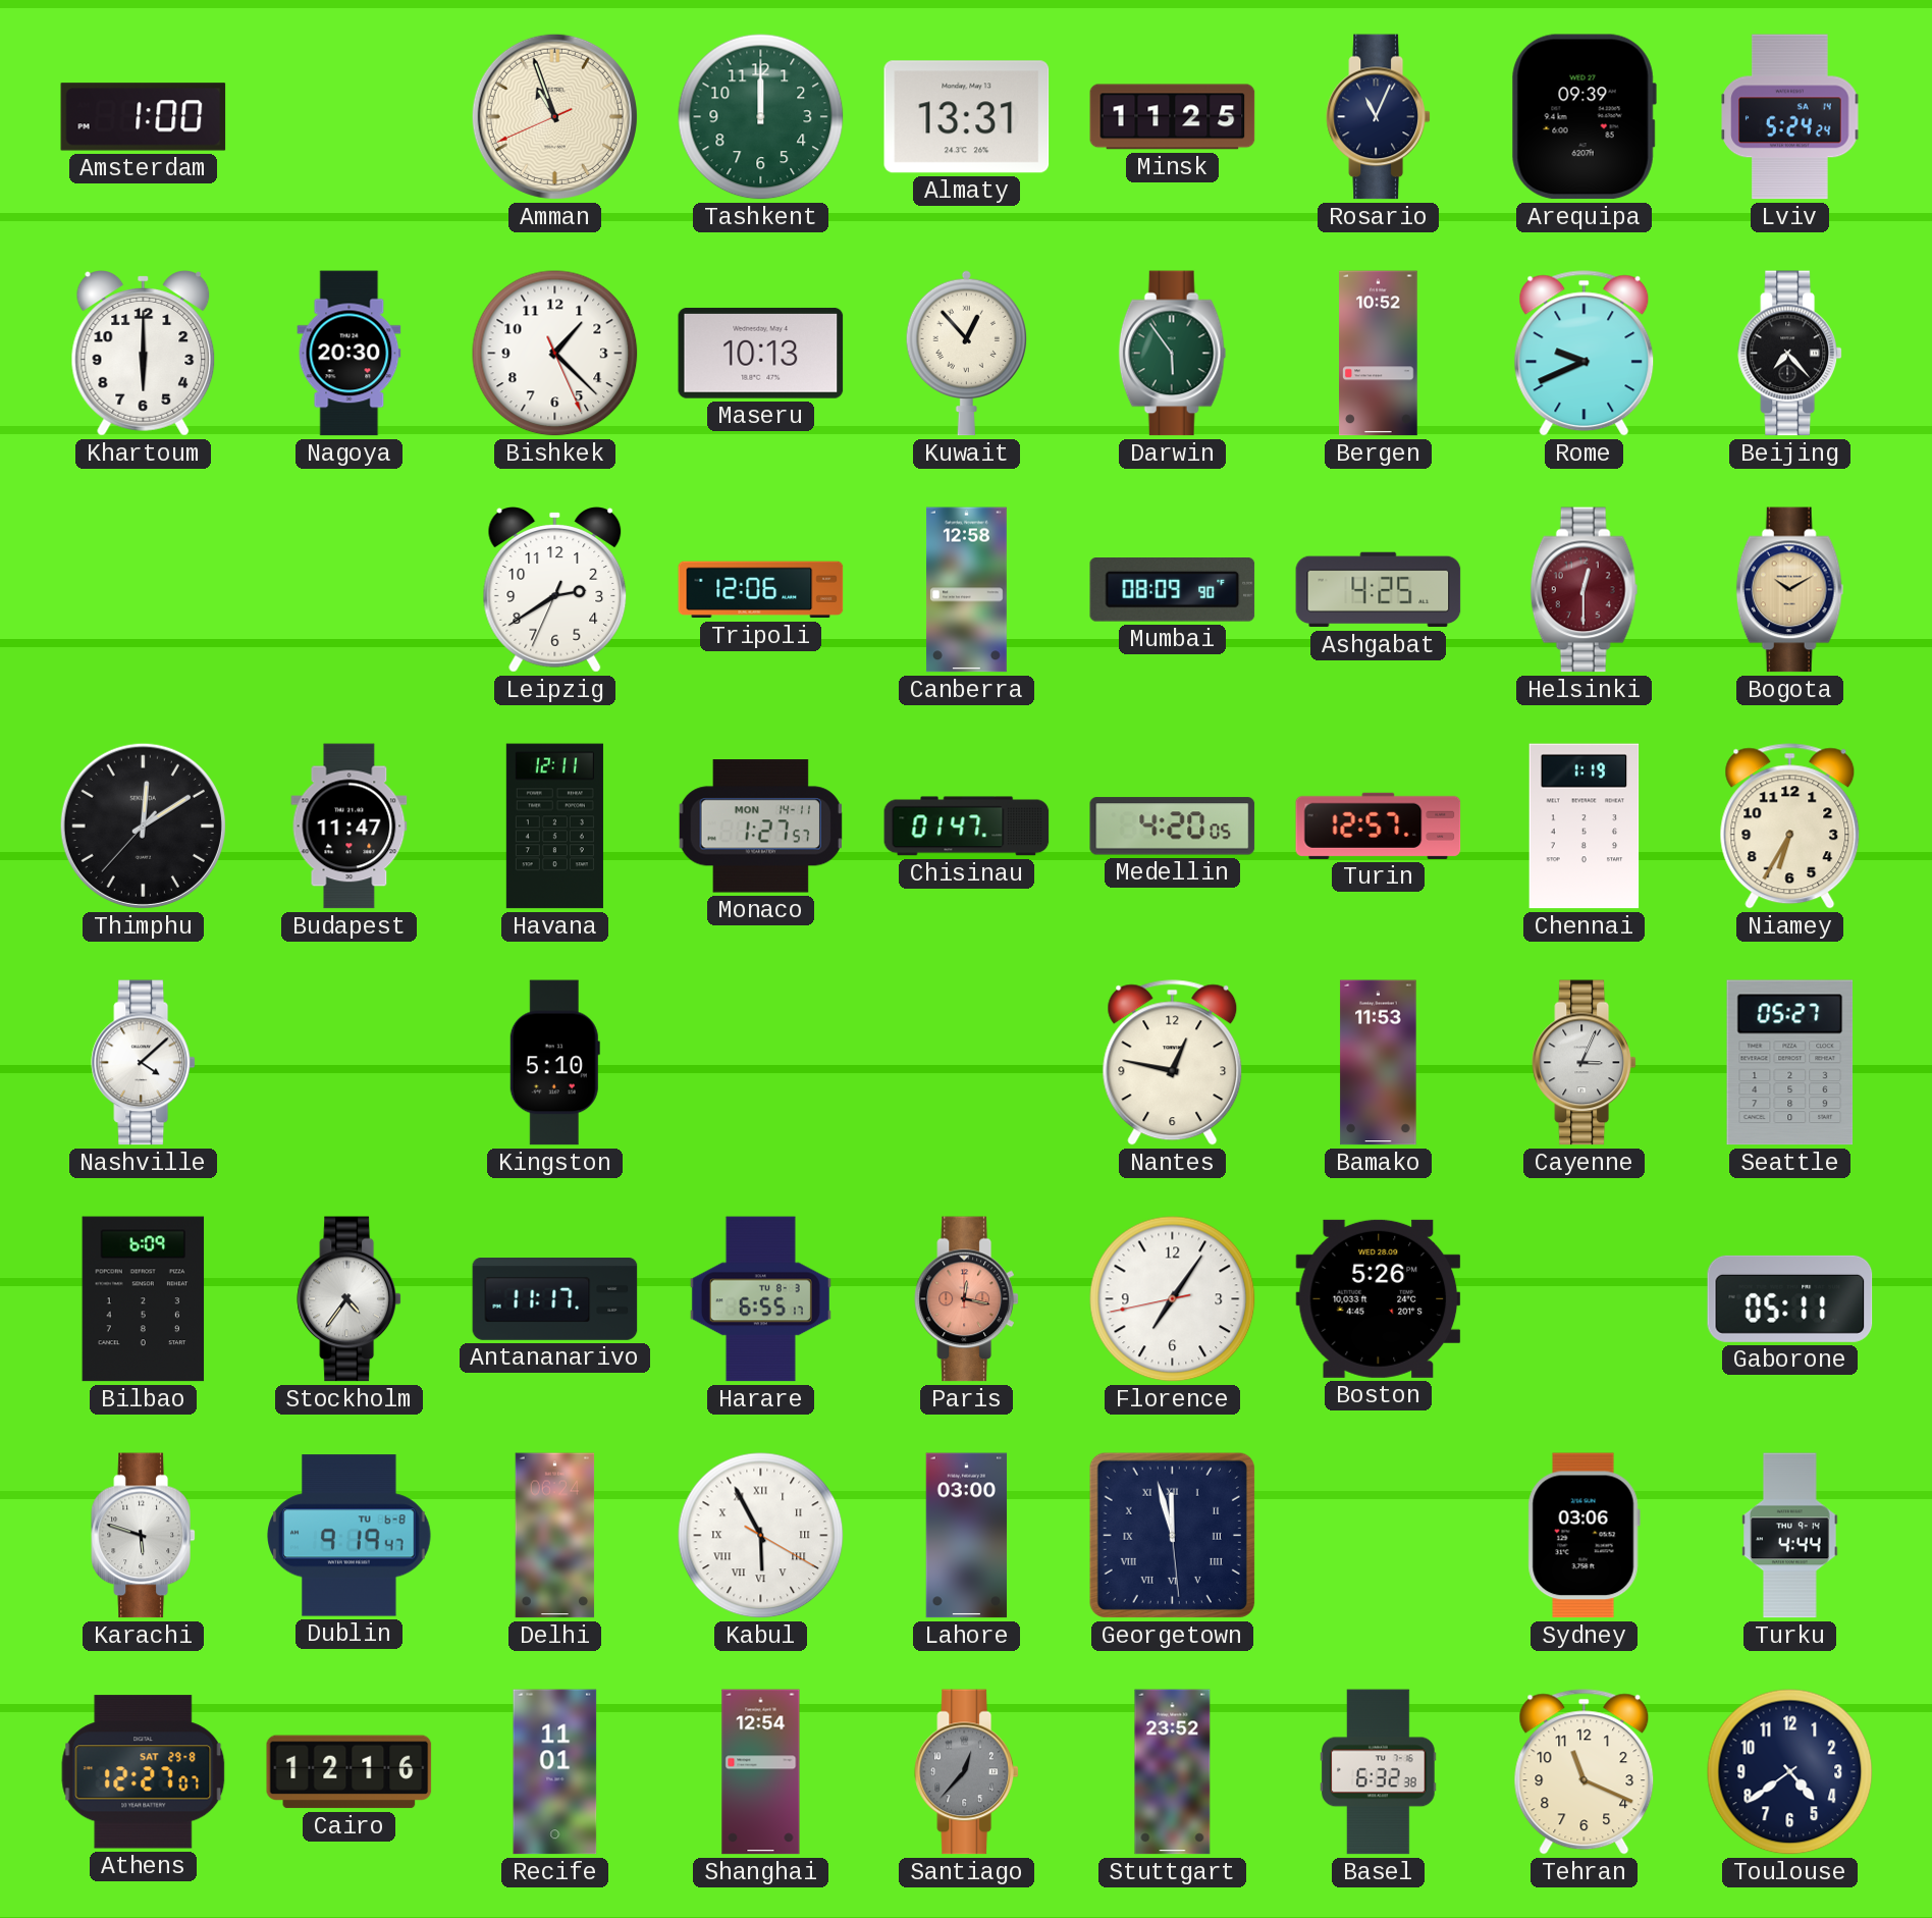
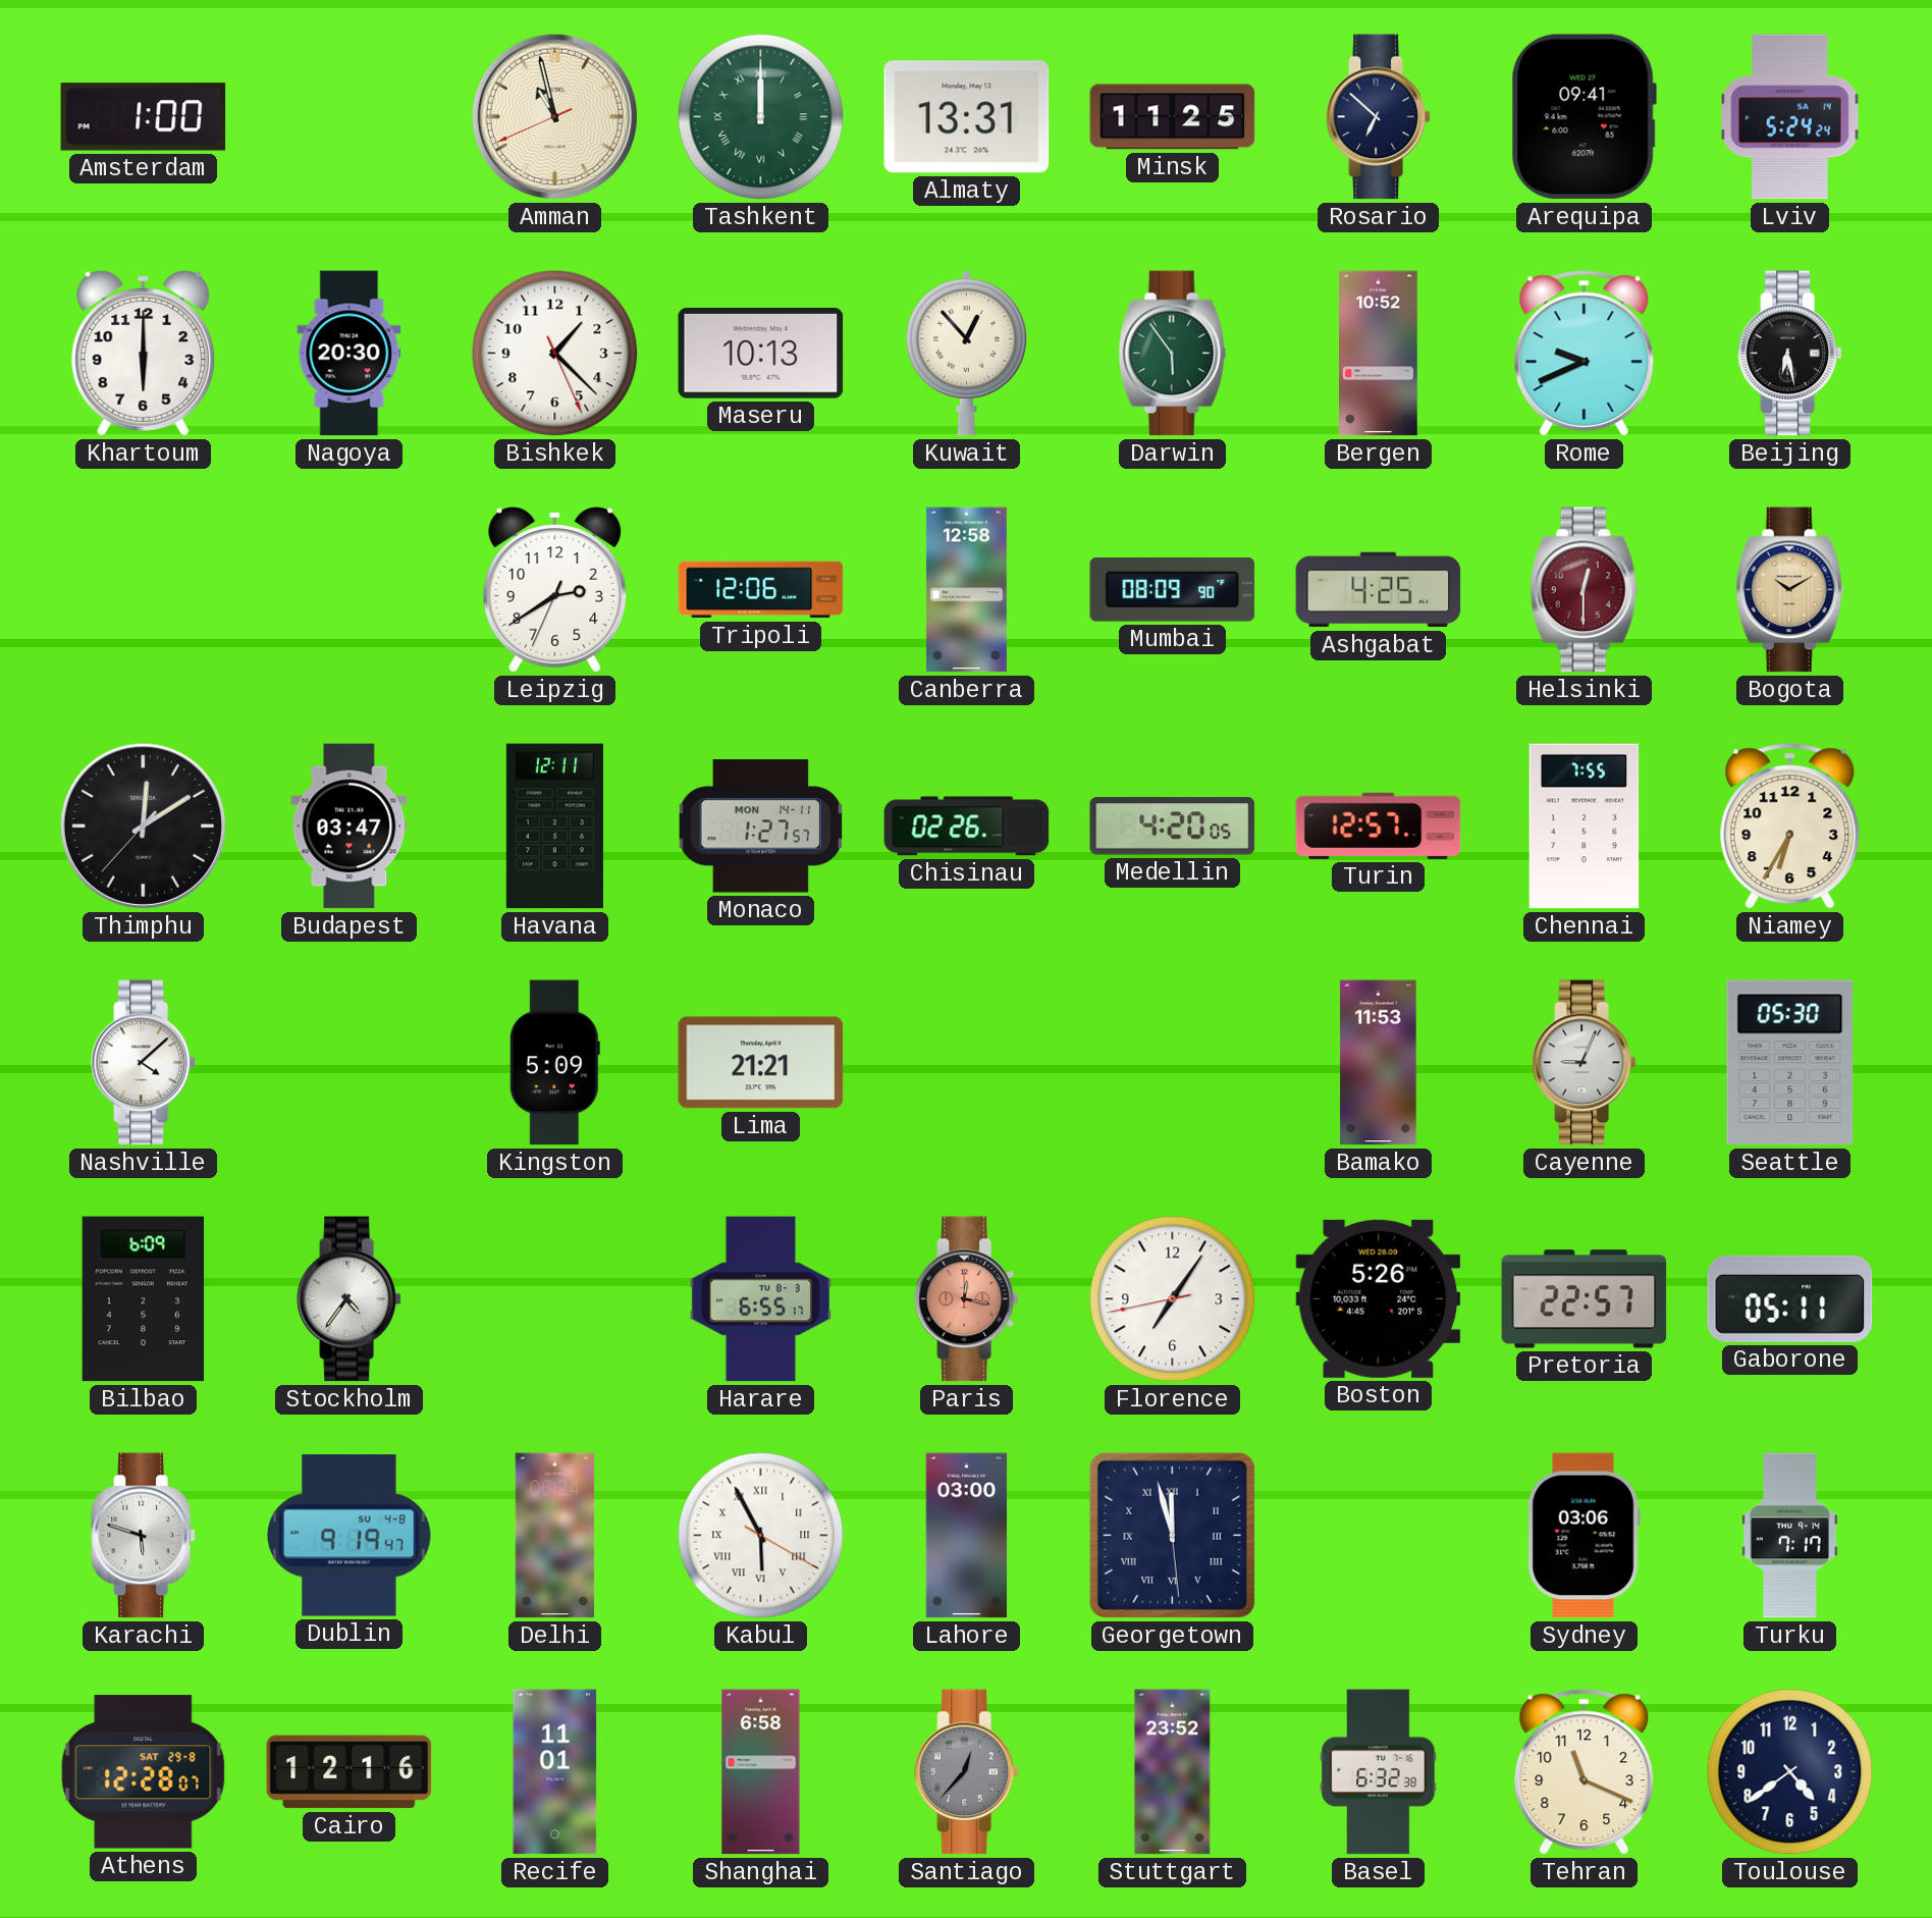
Amman: 10:56 -> 10:57
Tashkent numerals: Arabic -> Roman
Rosario: 11:04 -> 6:52
Arequipa: 09:39 -> 09:41
Beijing: 7:23 -> 6:28
Budapest: 11:47 -> 03:47
Chisinau: 01:47 -> 02:26
Chennai: 1:19 -> 7:55
Kingston: 5:10 -> 5:09
Lima: none -> 21:21
Nantes: 12:47 -> none
Cayenne: 3:04 -> 9:04
Seattle: 05:27 -> 05:30
Antananarivo: 11:17 -> none
Pretoria: none -> 22:57
Dublin date: TU 6-8 -> SU 4-8
Turku: 4:44 -> 7:17
Athens: 12:27 -> 12:28
Shanghai: 12:54 -> 6:58
